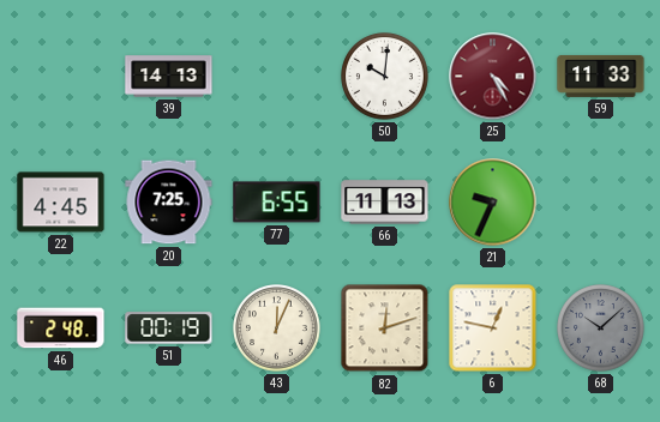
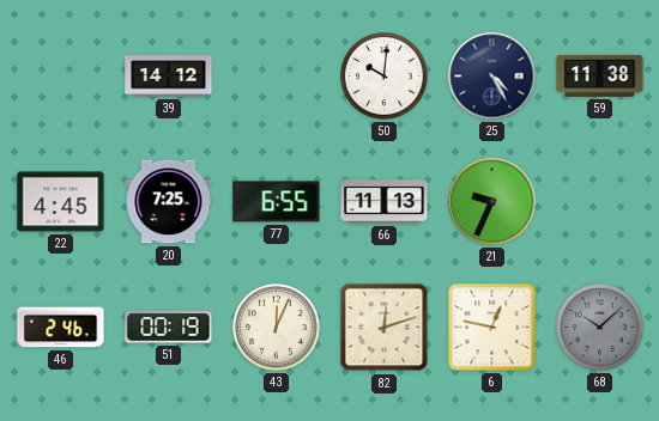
39: 14:13 -> 14:12
25 dial: burgundy -> navy
59: 11:33 -> 11:38
46: 2:48 -> 2:46
